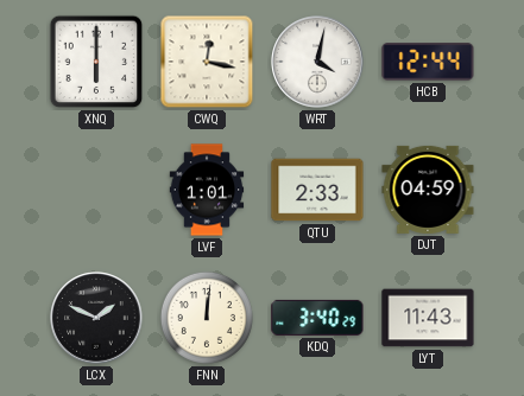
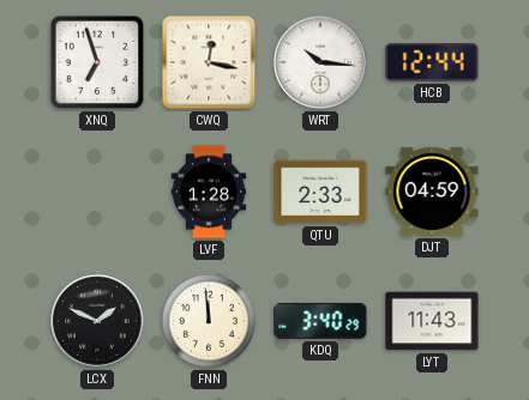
XNQ: 6:00 -> 6:57
WRT: 4:02 -> 10:16
LVF: 1:01 -> 1:28
FNN: 12:01 -> 11:59
